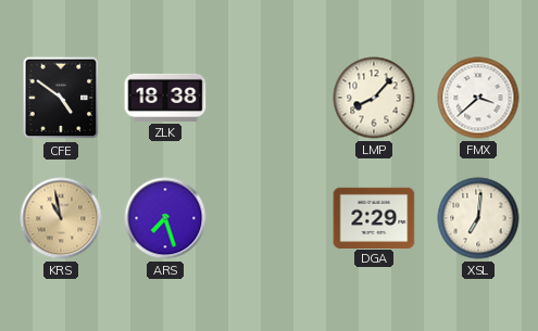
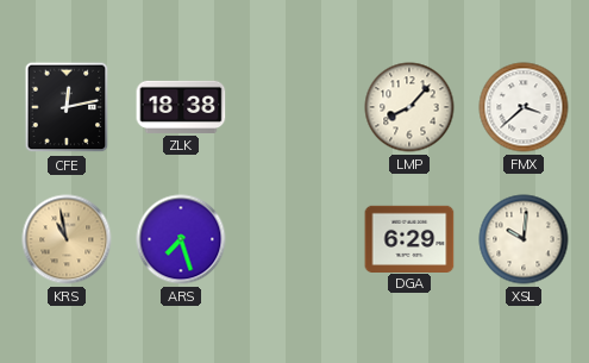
CFE: 4:51 -> 12:13
DGA: 2:29 -> 6:29
XSL: 7:01 -> 10:01
